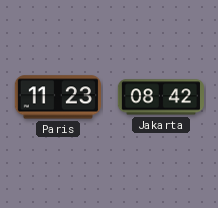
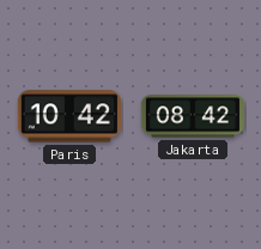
Paris: 11:23 -> 10:42
